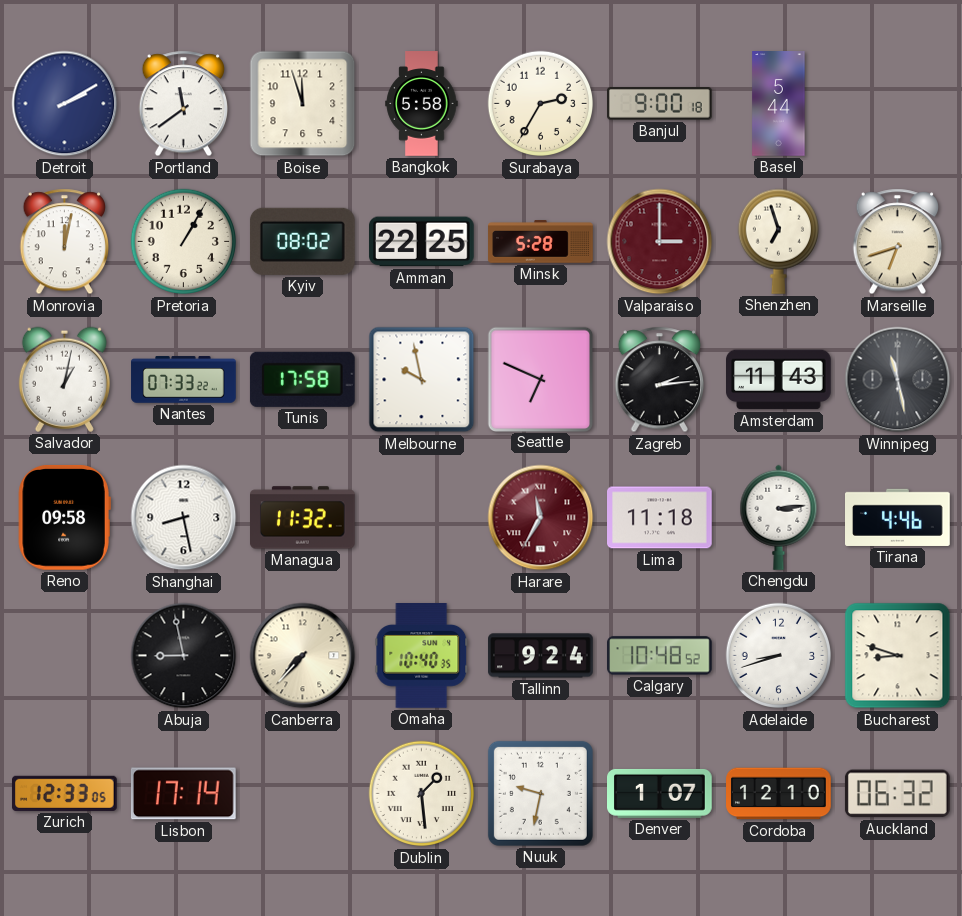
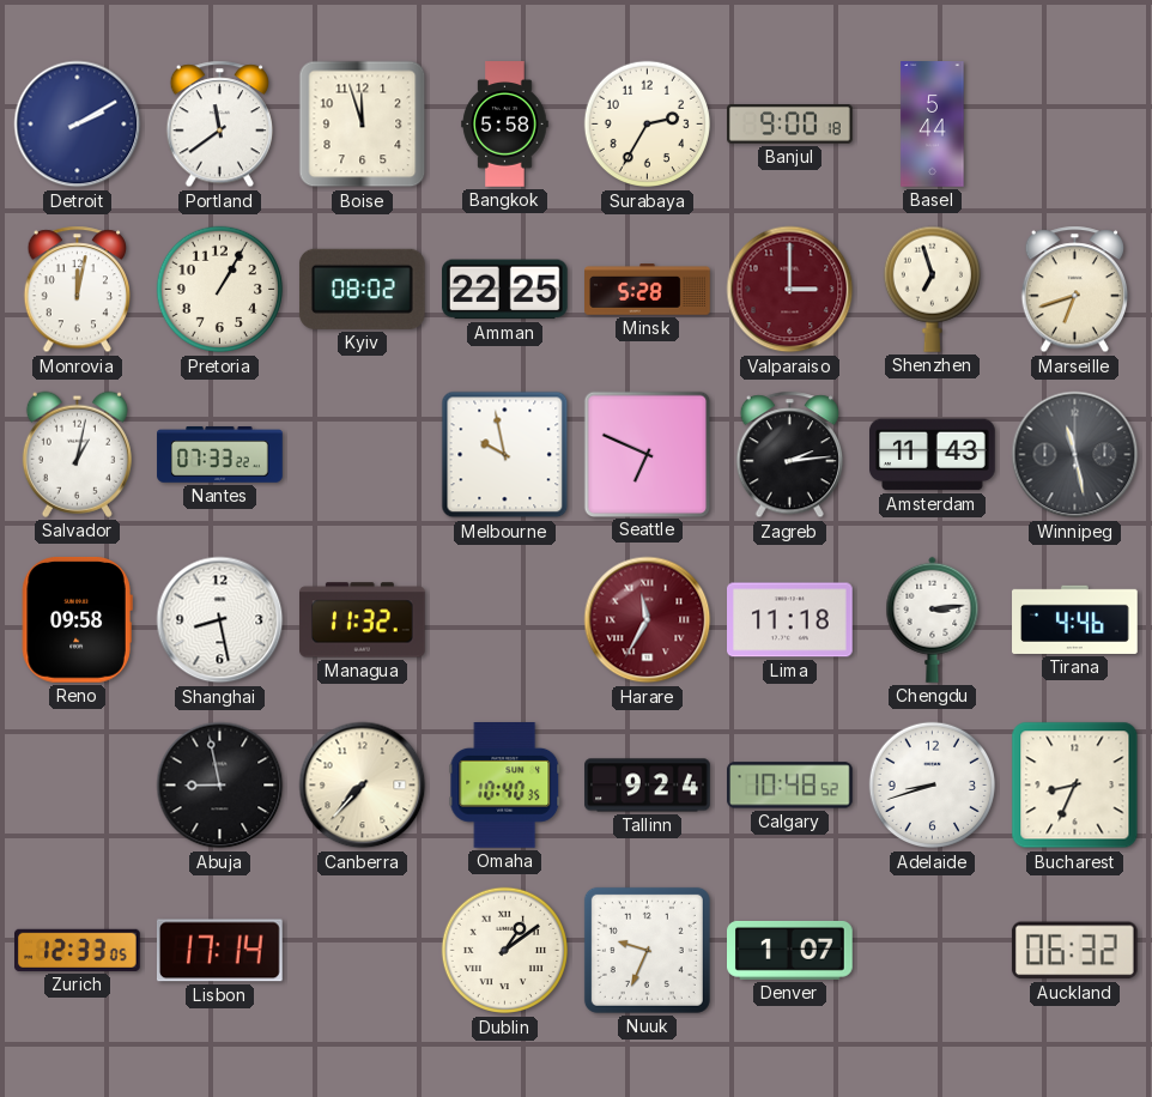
Tunis: 17:58 -> none
Bucharest: 8:48 -> 8:34
Dublin: 1:29 -> 1:09
Nuuk: 9:32 -> 9:34
Cordoba: 12:10 -> none
